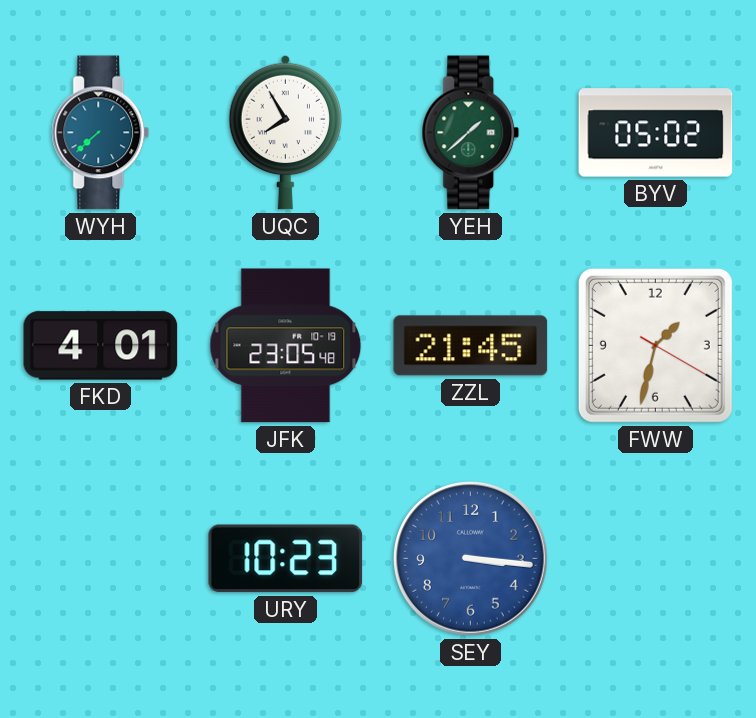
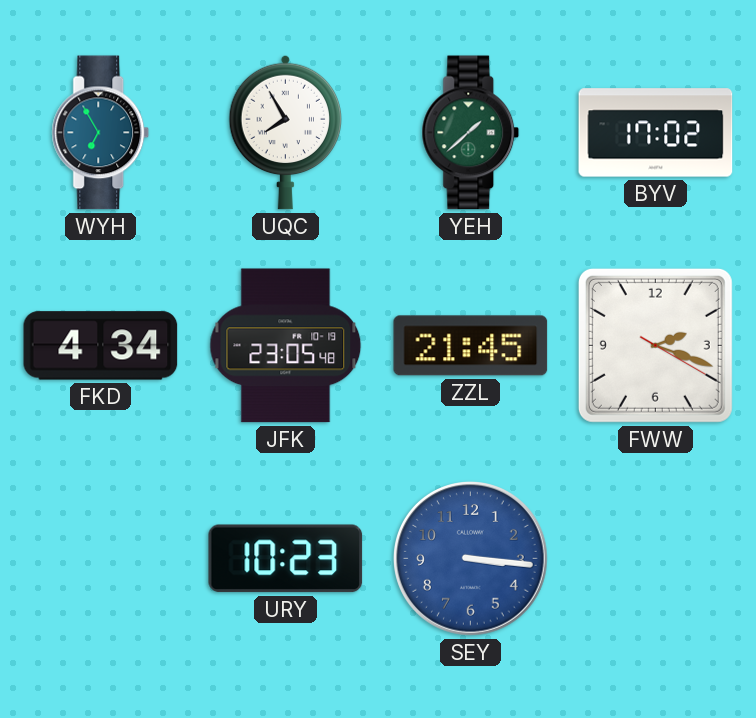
WYH: 7:38 -> 6:55
BYV: 05:02 -> 17:02
FKD: 4:01 -> 4:34
FWW: 1:32 -> 2:18
